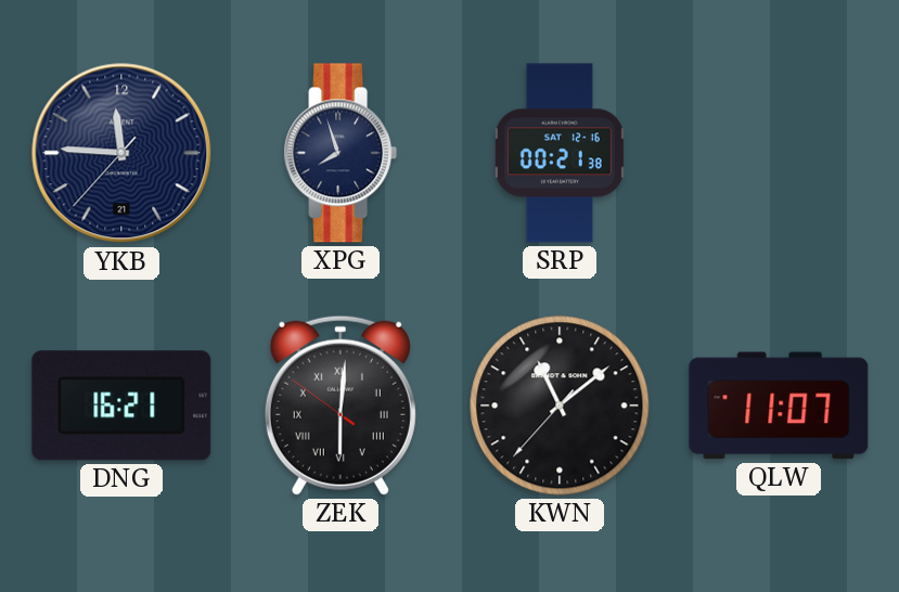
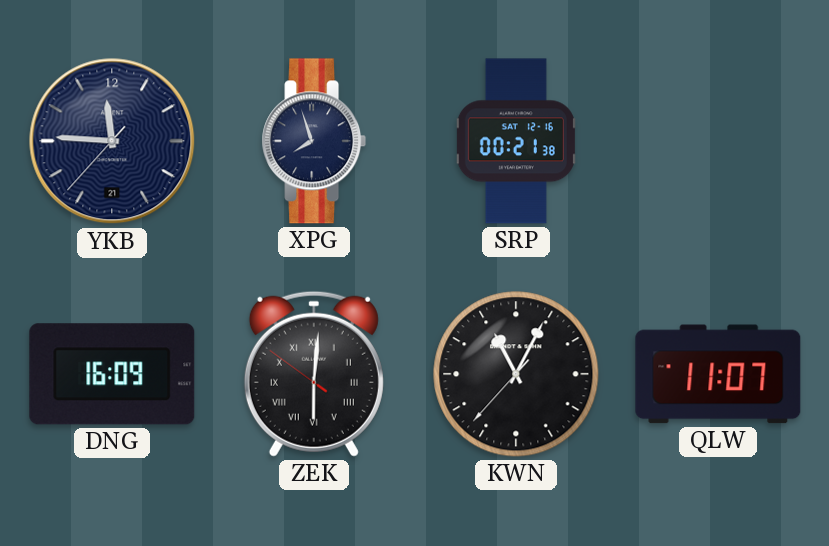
DNG: 16:21 -> 16:09
KWN: 11:08 -> 11:04
